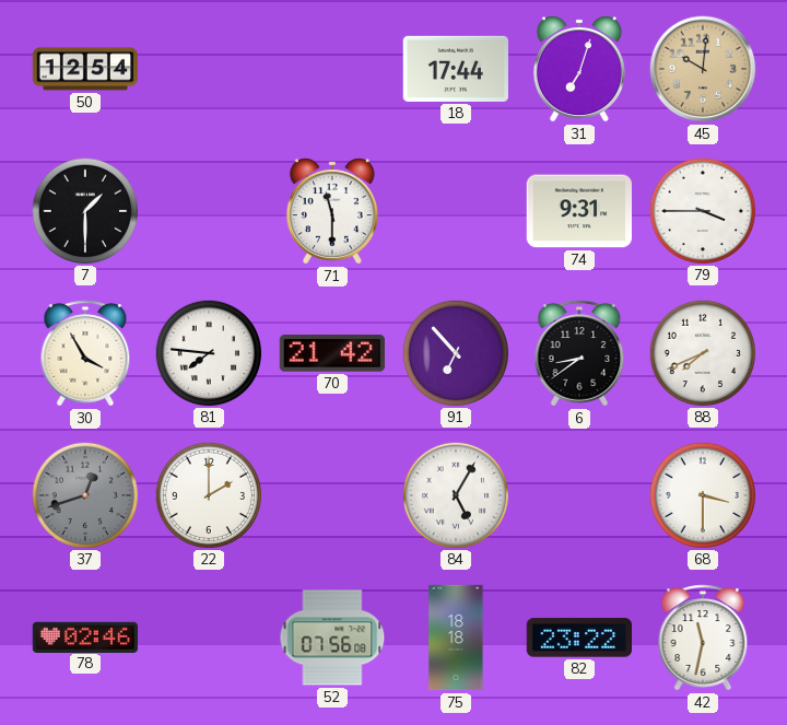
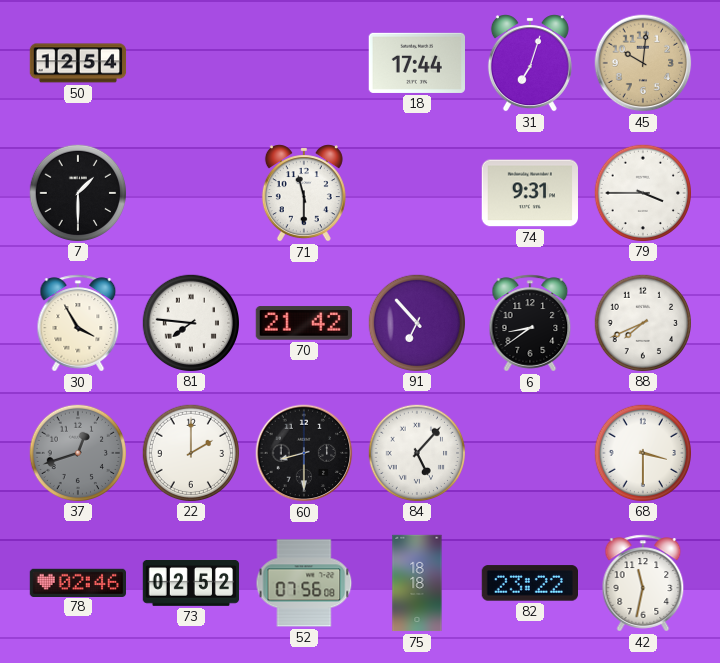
60: none -> 8:30
84: 5:05 -> 5:07
73: none -> 02:52
